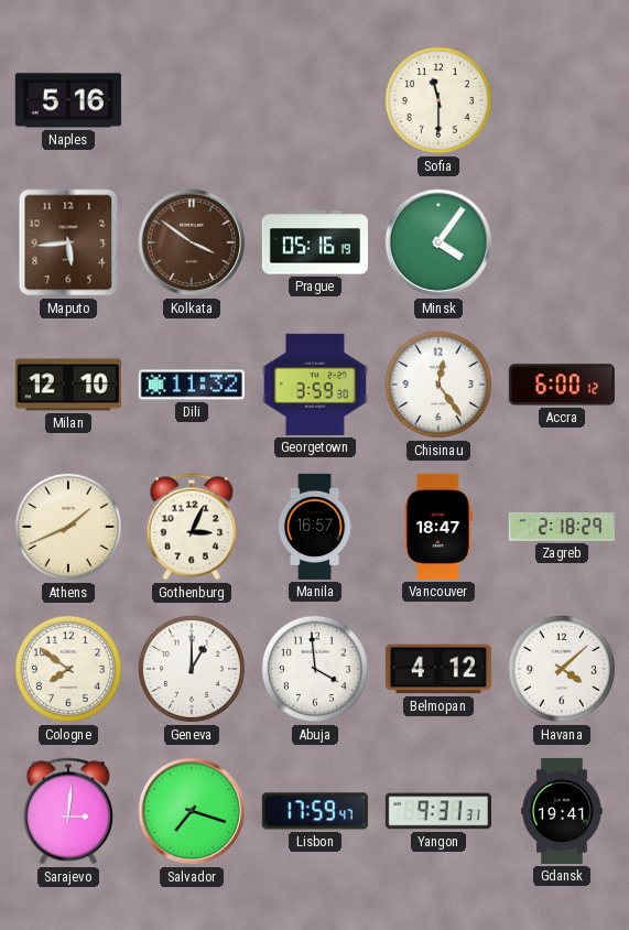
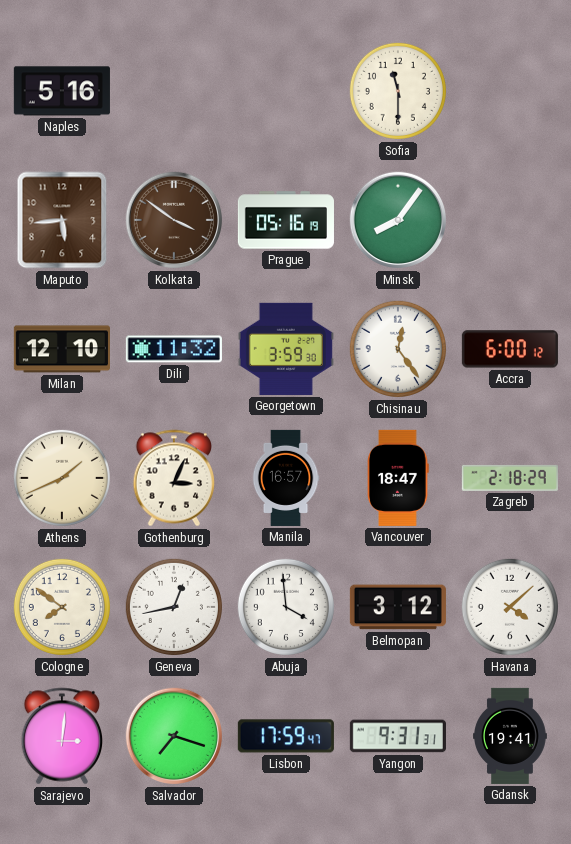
Minsk: 4:06 -> 8:06
Geneva: 1:00 -> 12:43
Belmopan: 4:12 -> 3:12
